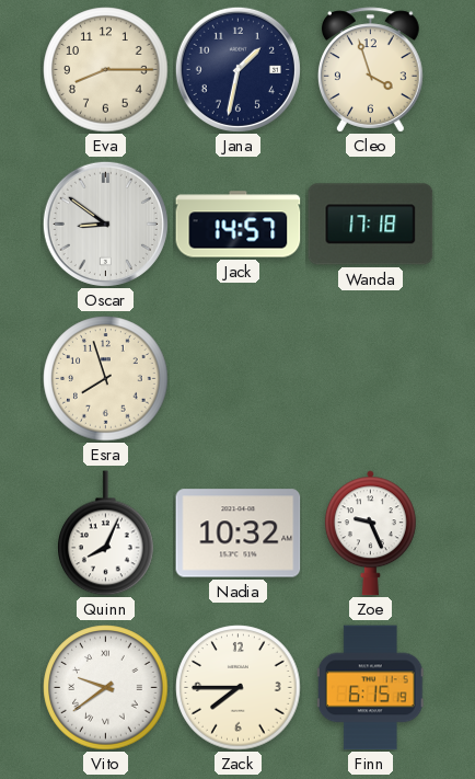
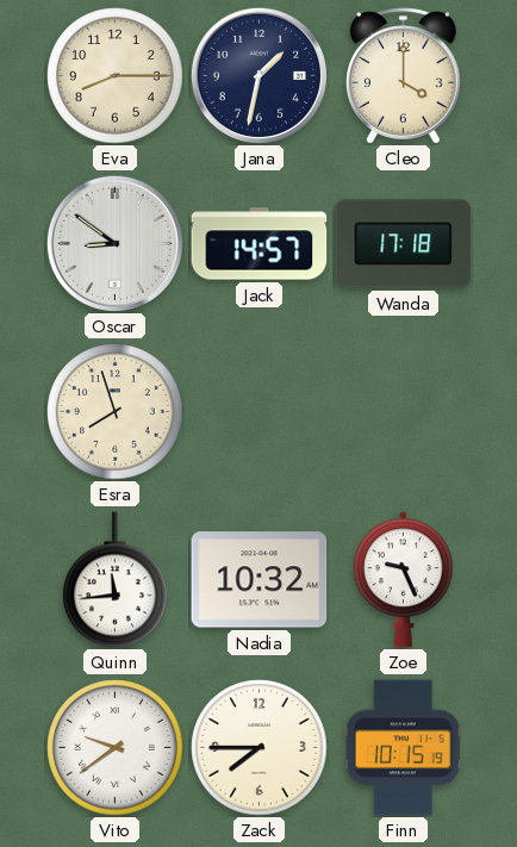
Cleo: 3:57 -> 4:00
Quinn: 8:04 -> 11:44
Finn: 6:15 -> 10:15
